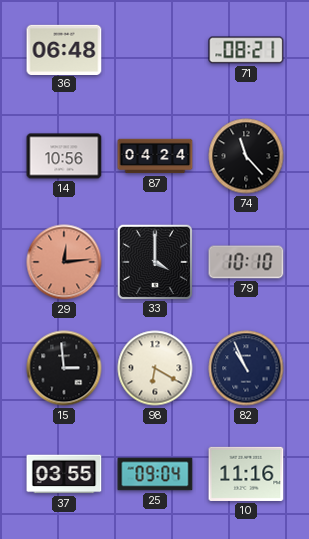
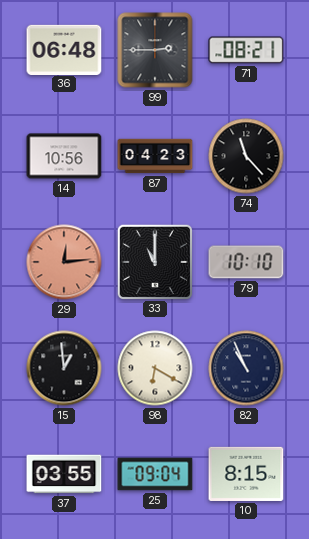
99: none -> 2:45
87: 04:24 -> 04:23
33: 4:00 -> 11:00
15: 2:59 -> 12:59
10: 11:16 -> 8:15
